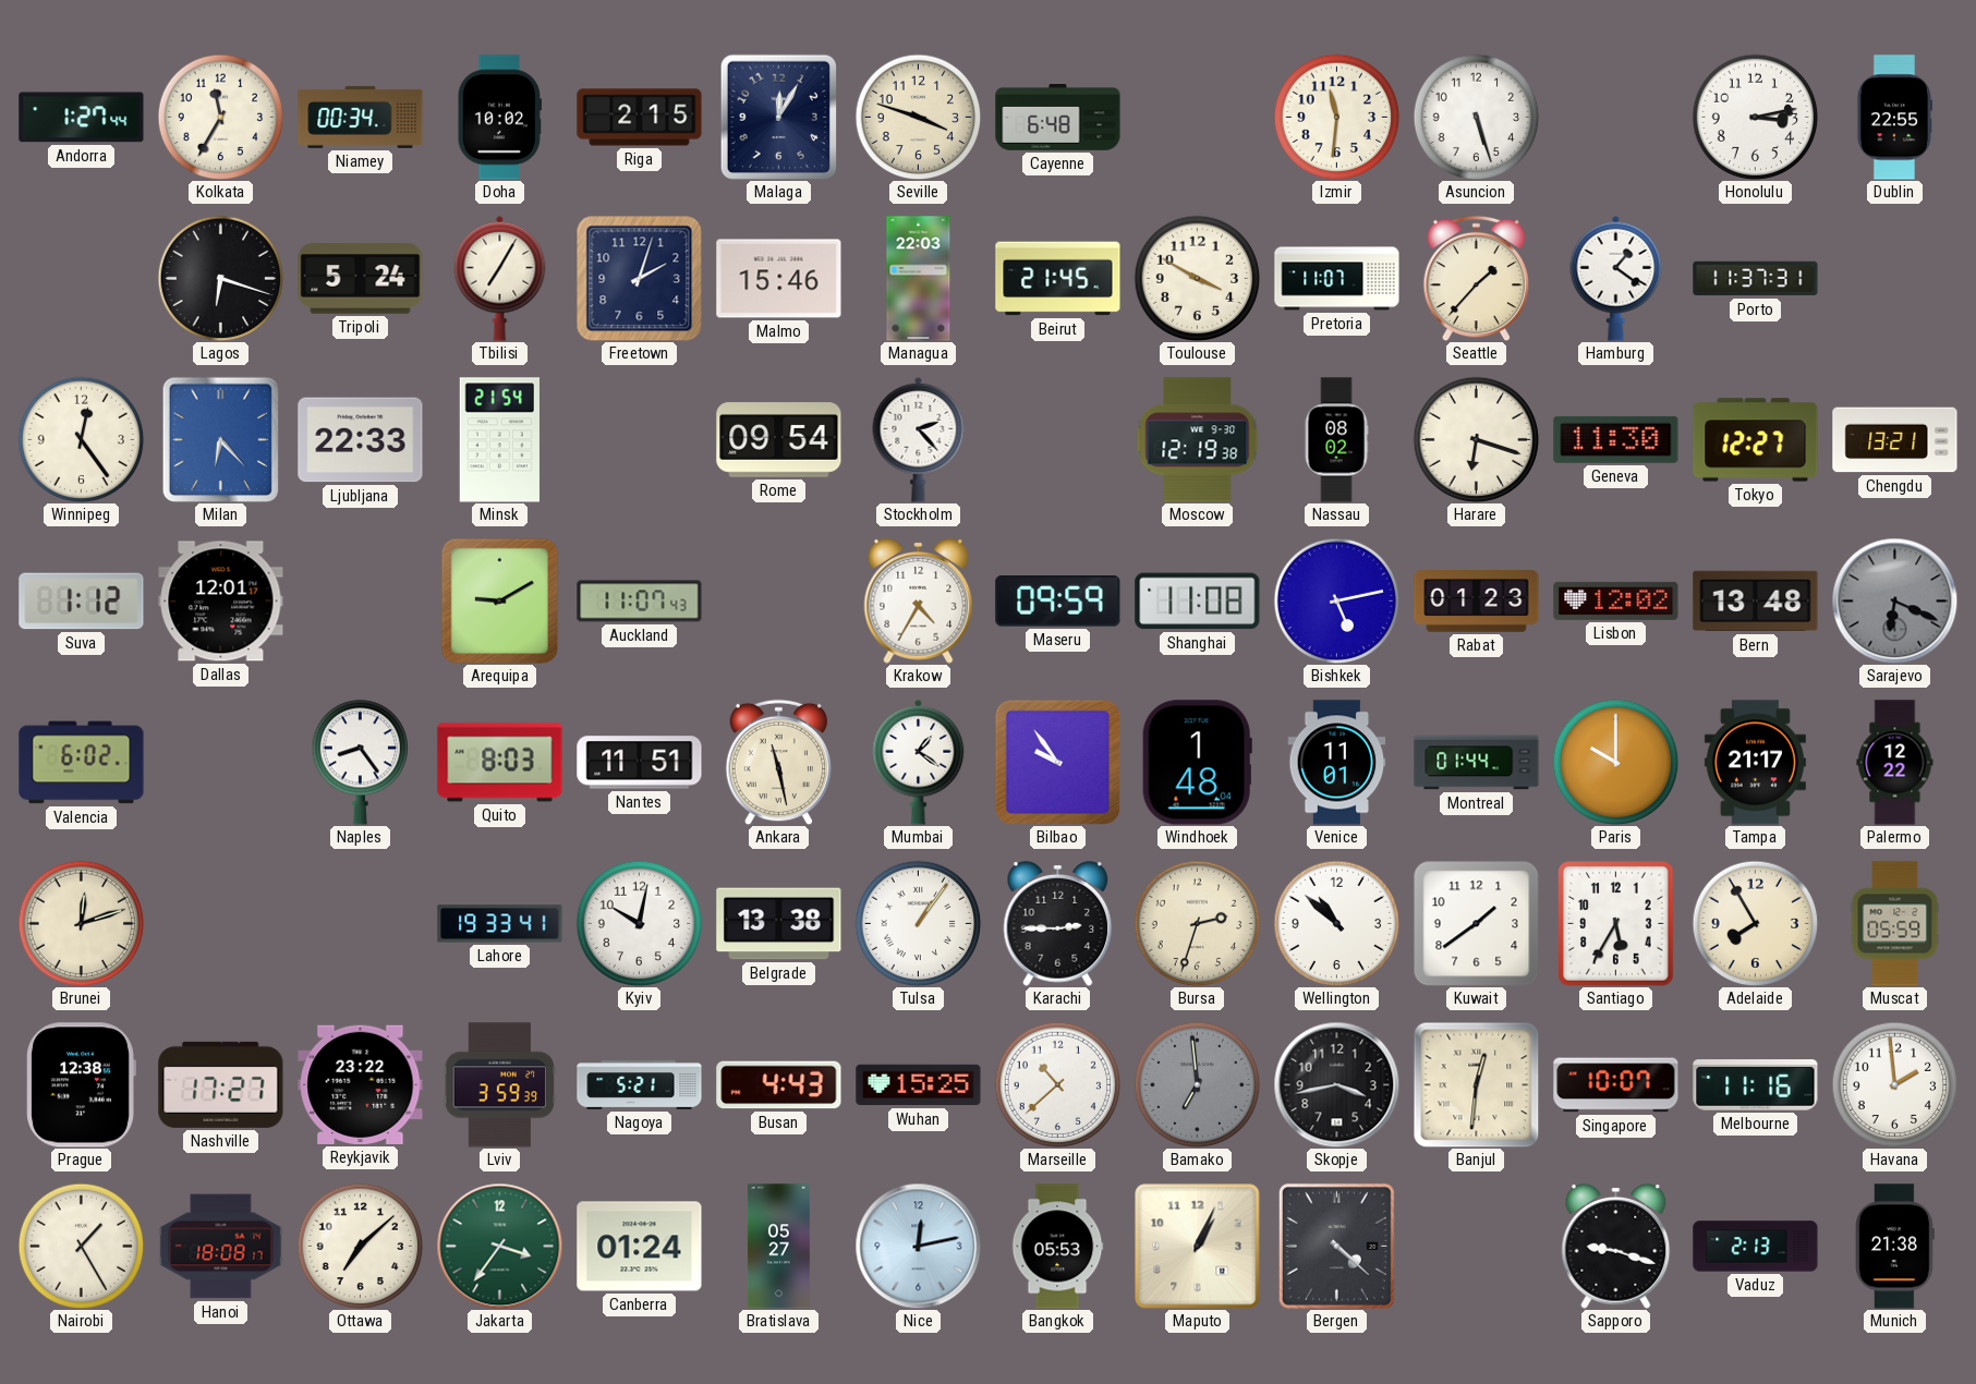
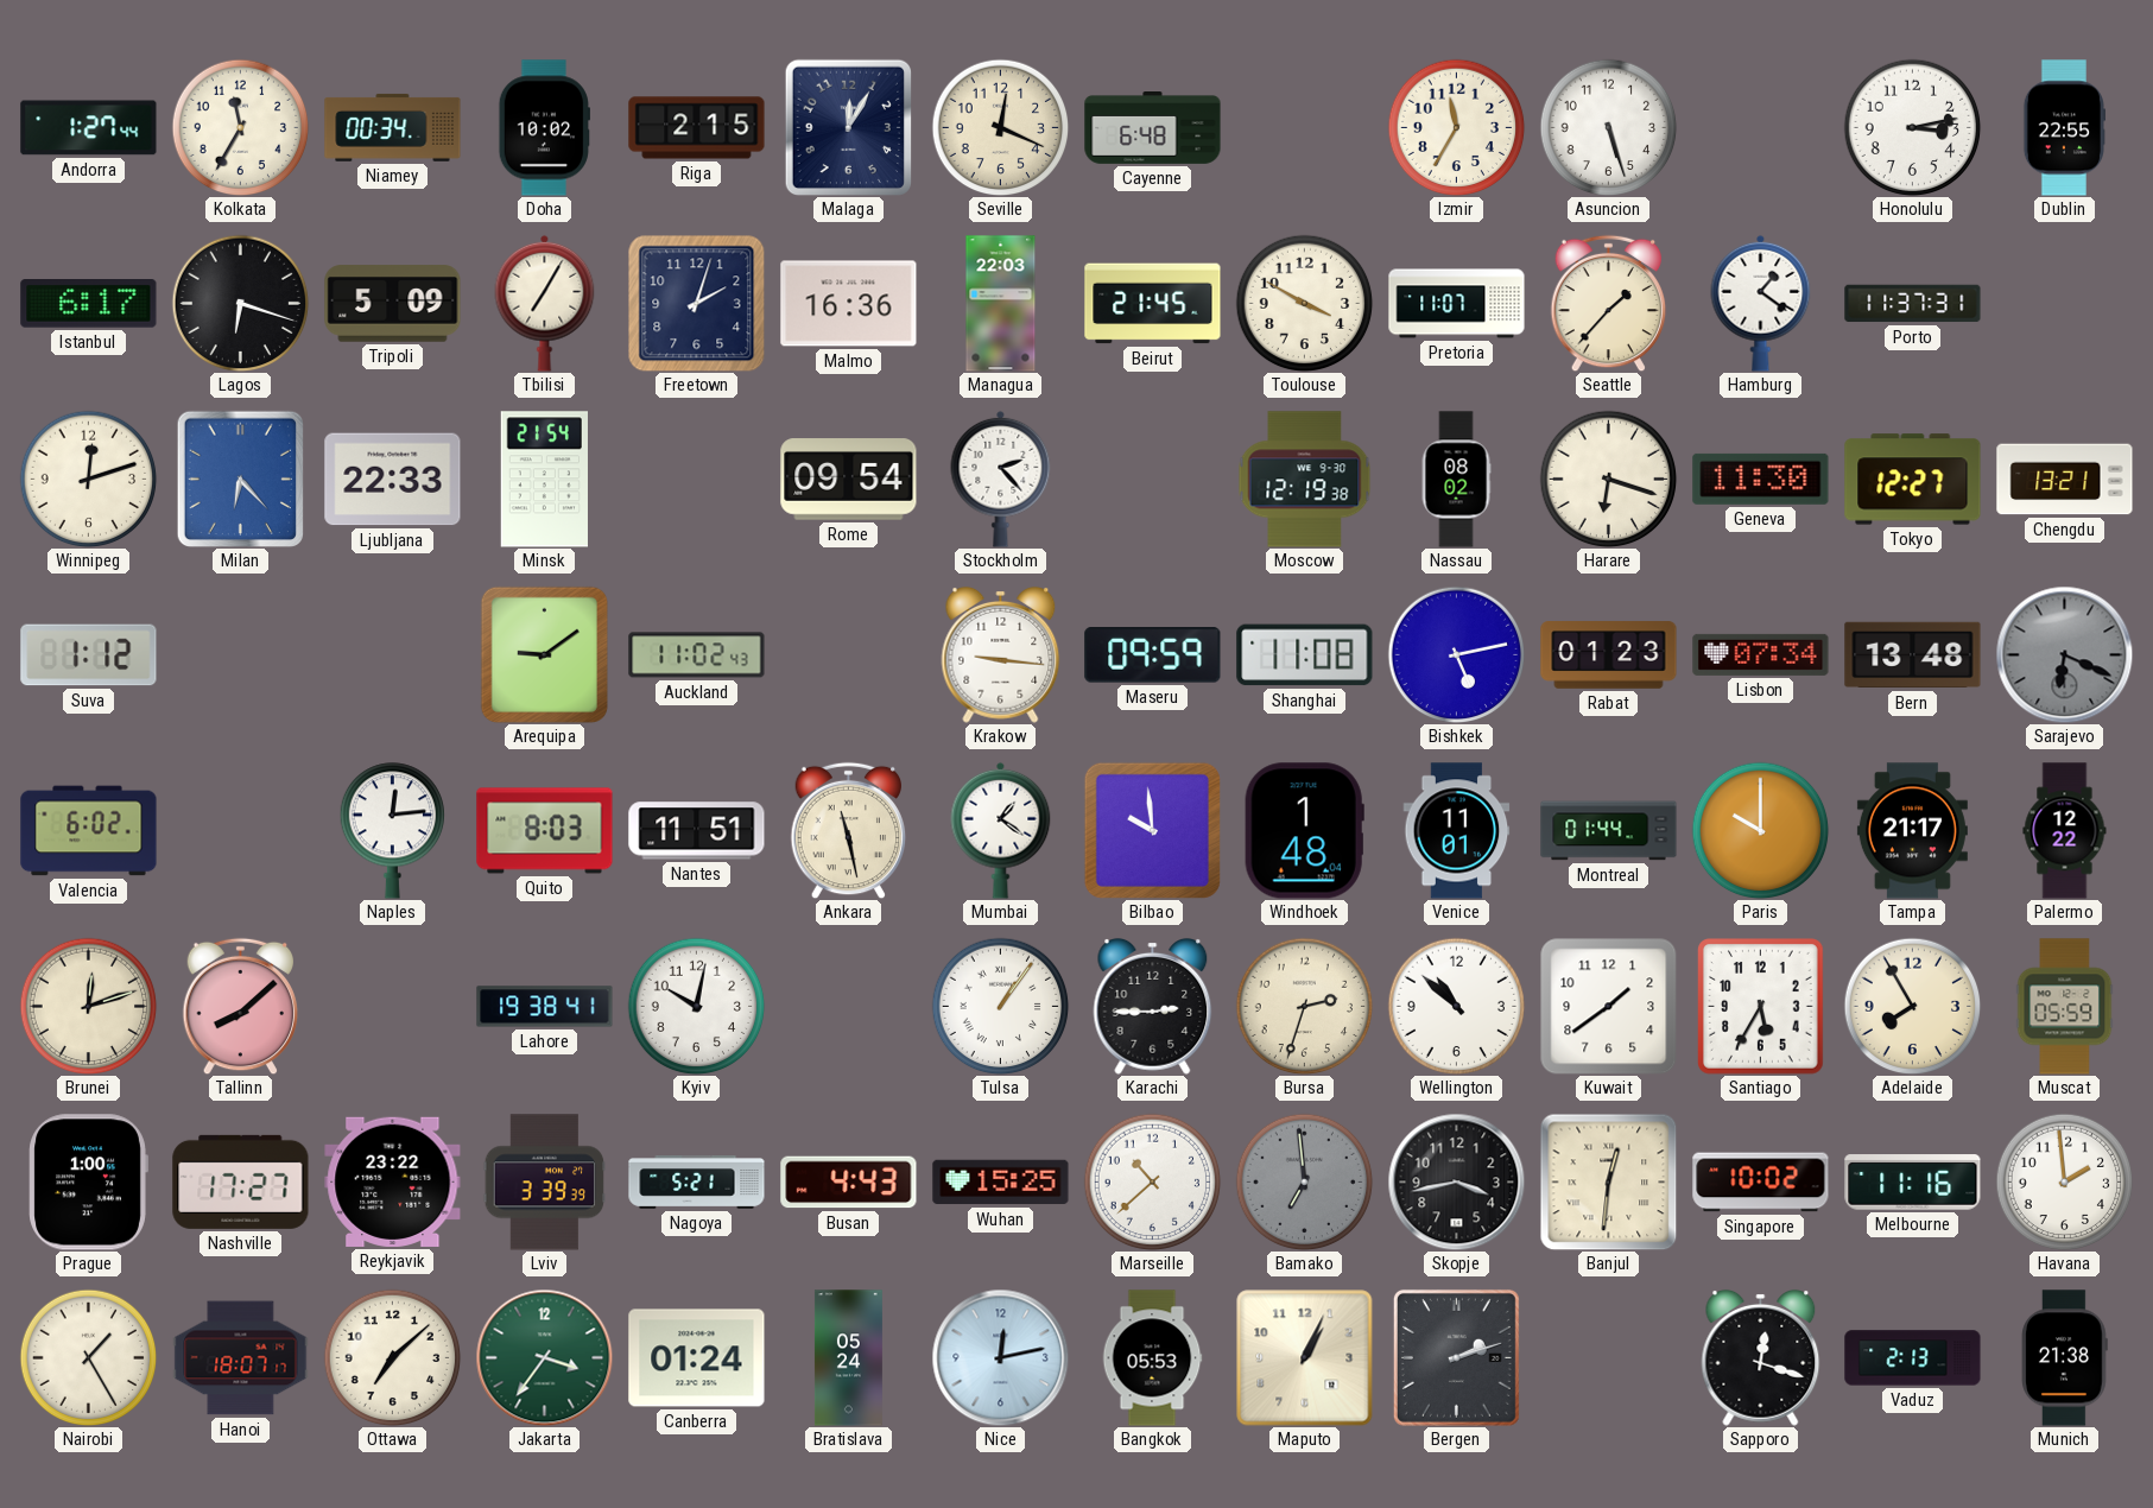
Seville: 3:48 -> 12:19
Izmir: 11:31 -> 11:35
Istanbul: none -> 6:17
Tripoli: 5:24 -> 5:09
Malmo: 15:46 -> 16:36
Winnipeg: 12:24 -> 12:12
Dallas: 12:01 -> none
Arequipa: 9:10 -> 9:09
Auckland: 11:07 -> 11:02
Krakow: 4:35 -> 9:16
Lisbon: 12:02 -> 07:34
Naples: 8:24 -> 12:14
Bilbao: 9:54 -> 9:59
Tallinn: none -> 8:08
Lahore: 19:33 -> 19:38
Belgrade: 13:38 -> none
Prague: 12:38 -> 1:00
Lviv: 3:59 -> 3:39
Singapore: 10:07 -> 10:02
Hanoi: 18:08 -> 18:07
Bratislava: 05:27 -> 05:24
Bergen: 4:22 -> 2:12
Sapporo: 9:18 -> 12:18
